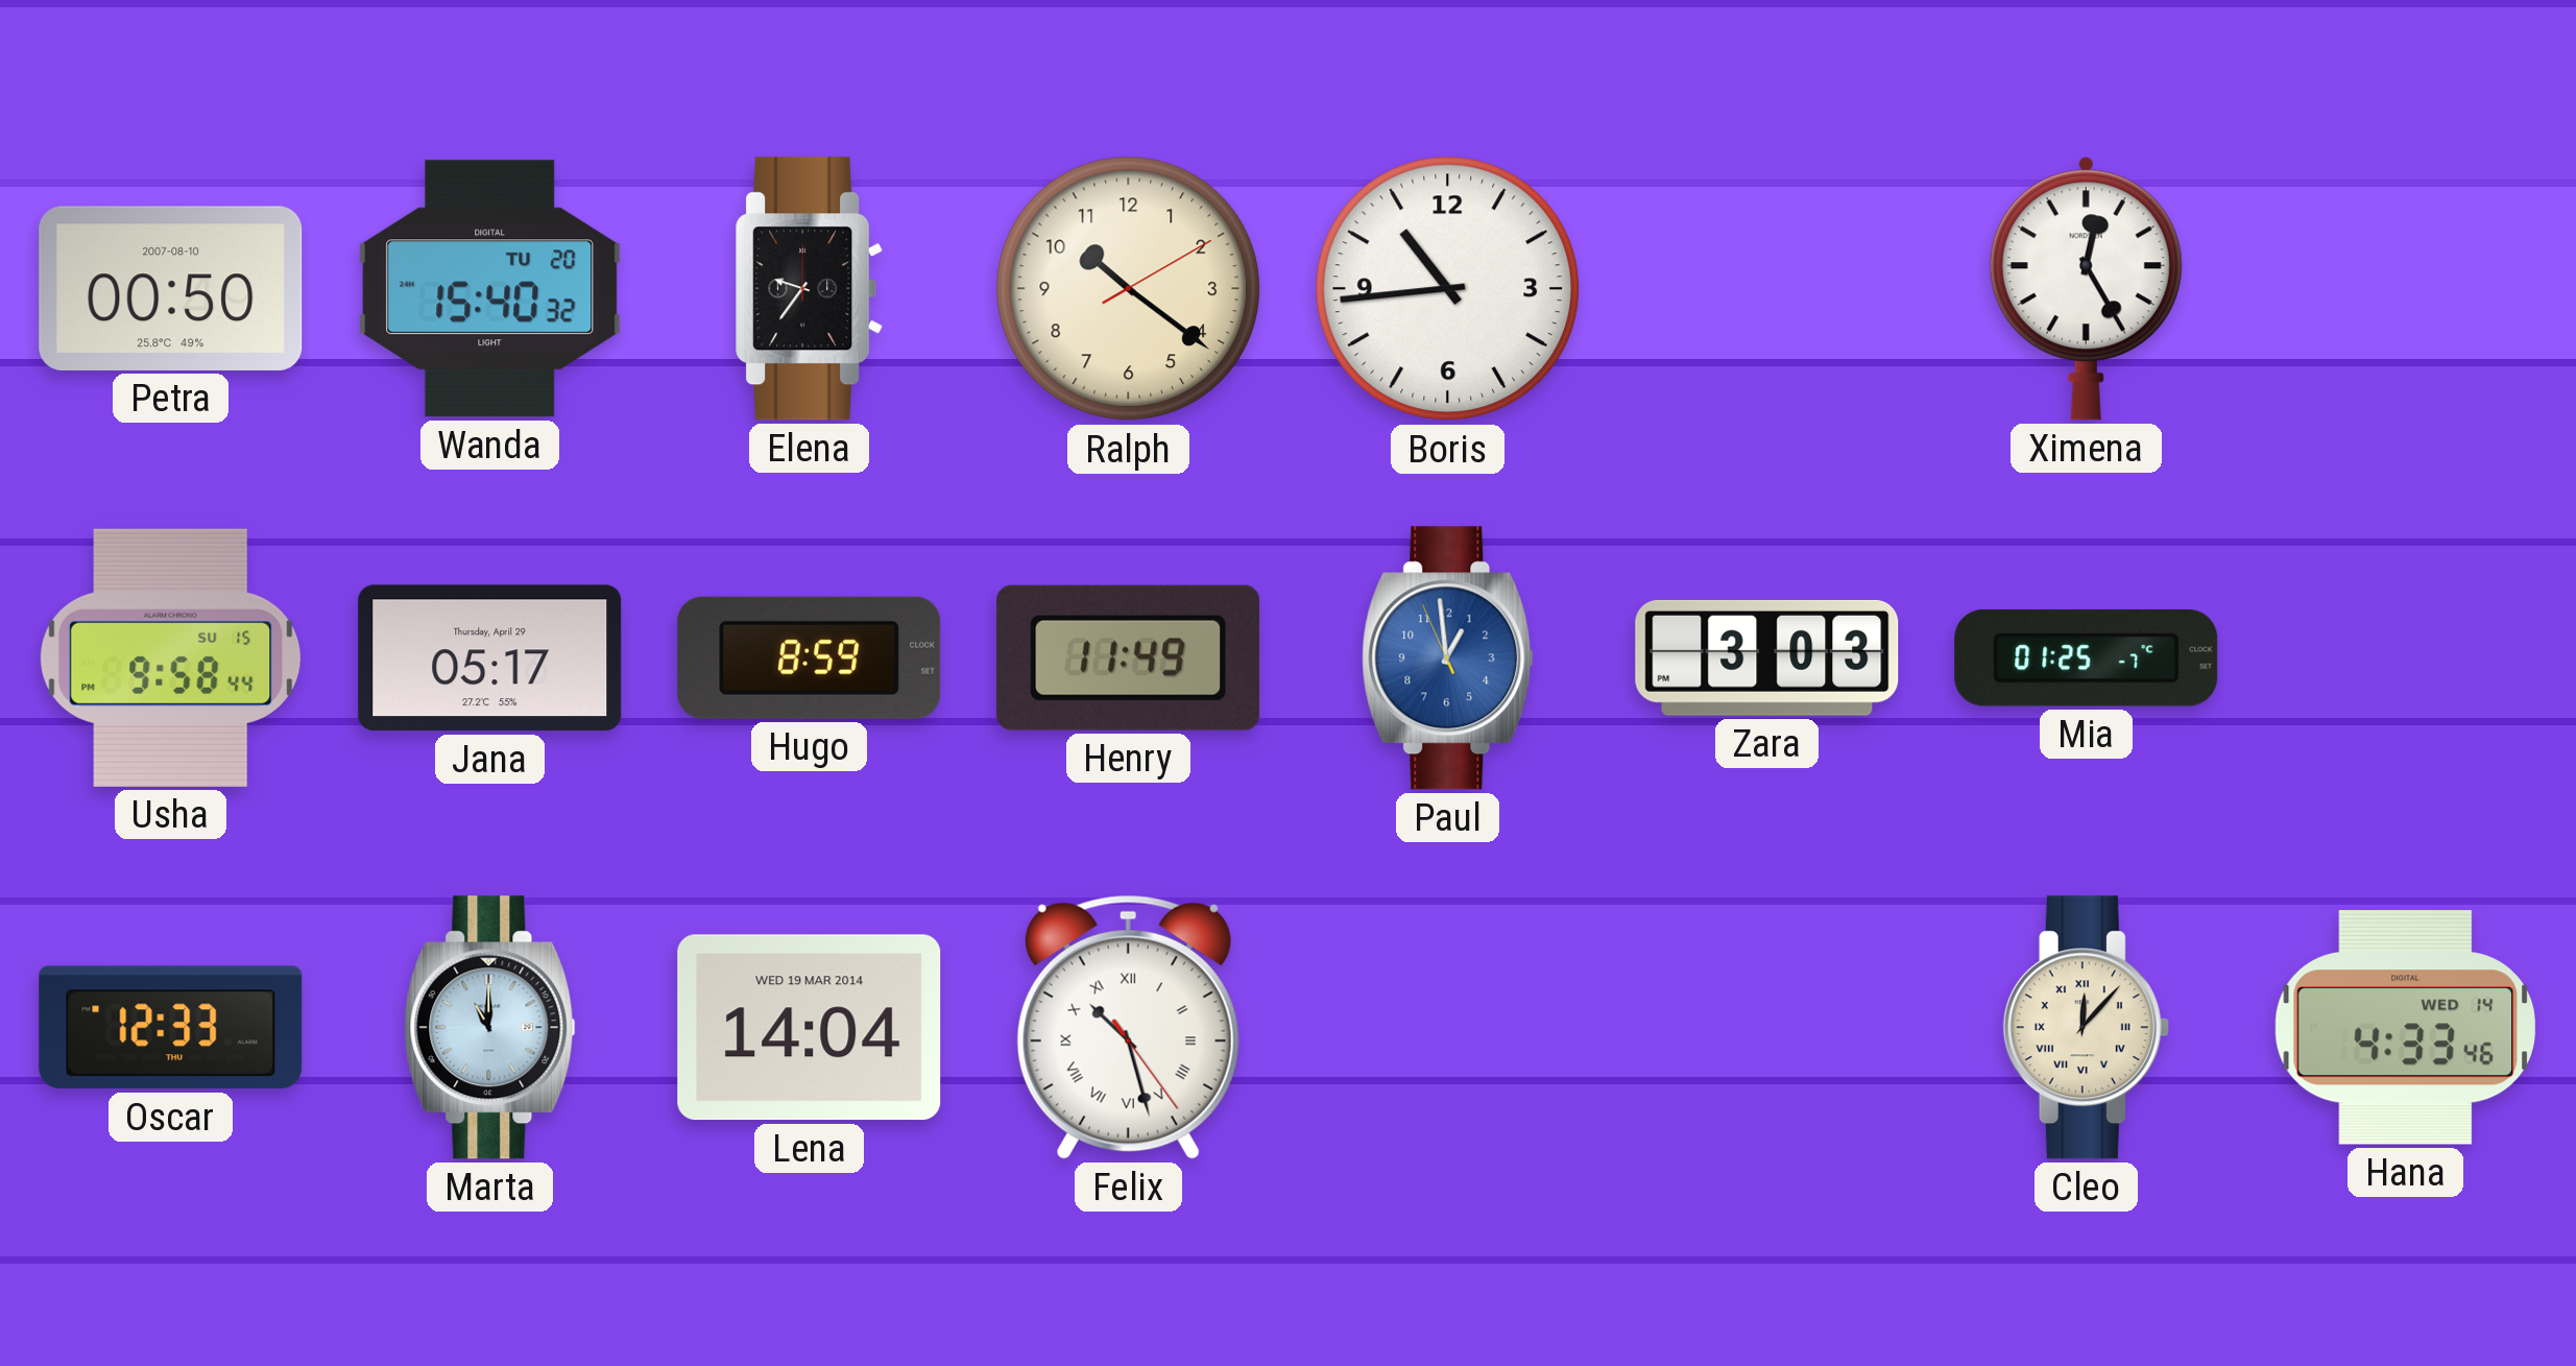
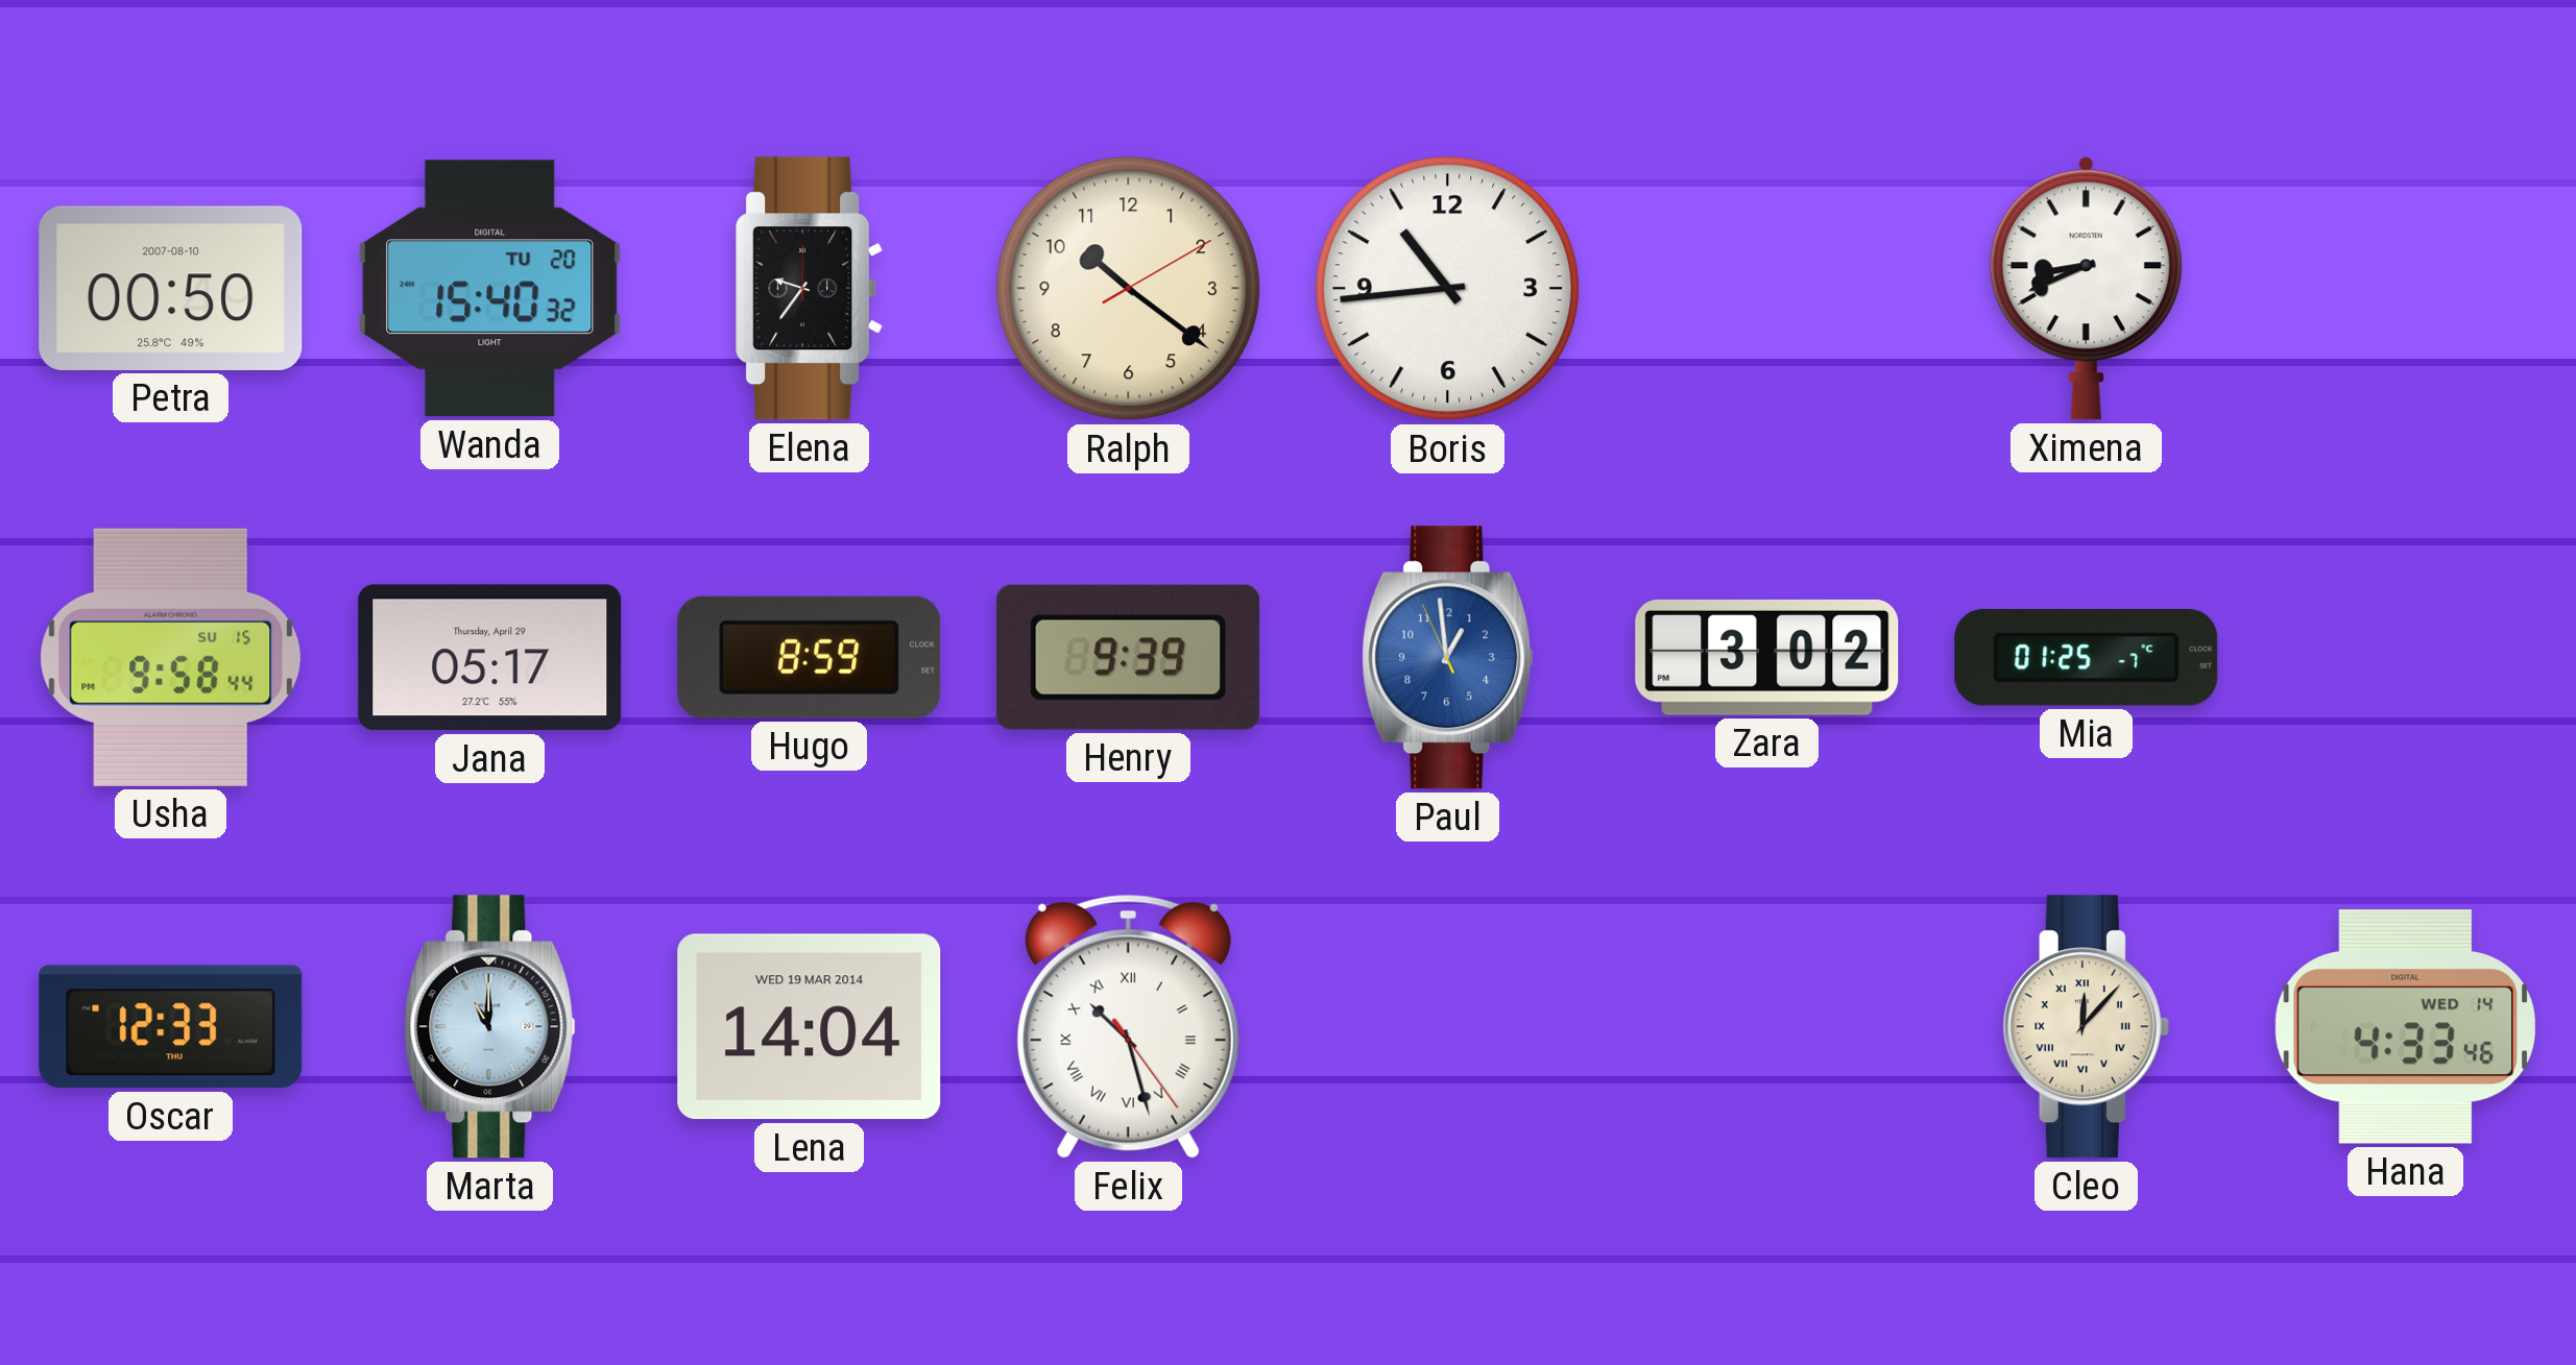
Ximena: 12:25 -> 8:41
Henry: 11:49 -> 9:39
Zara: 3:03 -> 3:02
